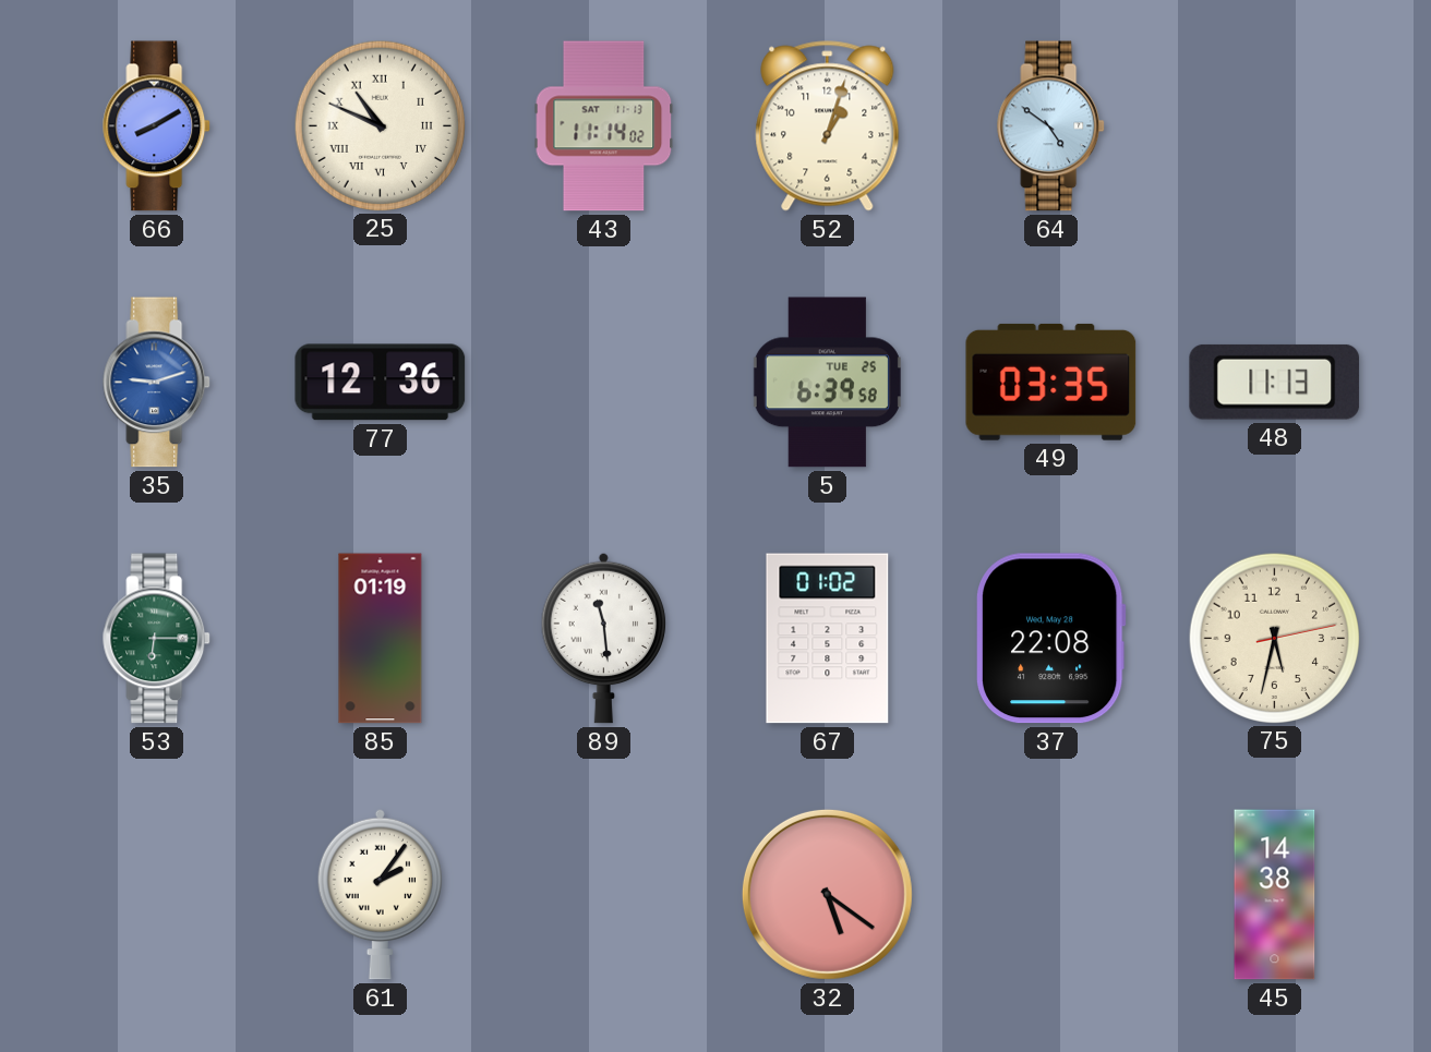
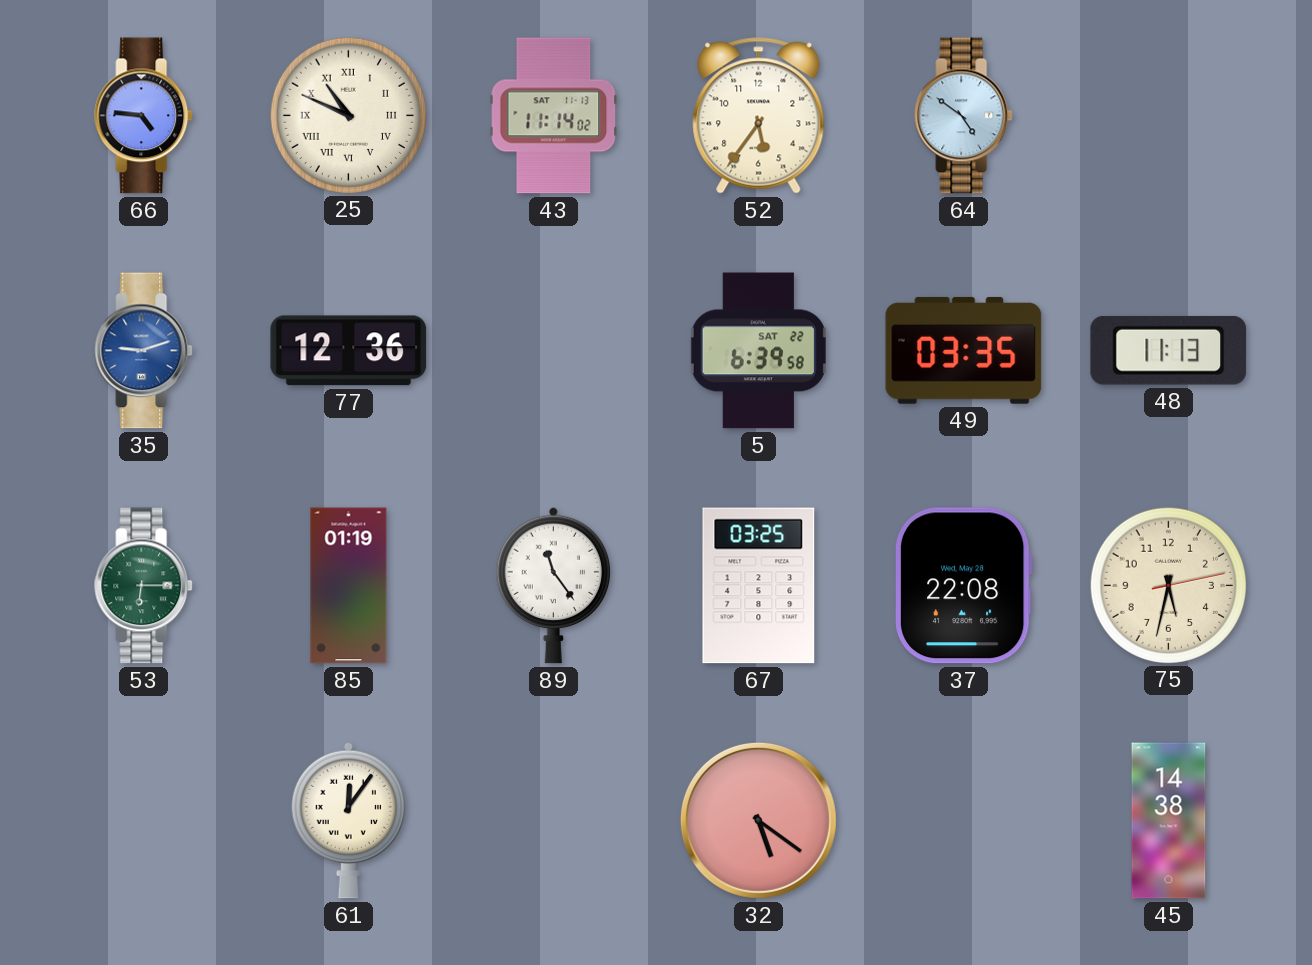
66: 8:10 -> 4:46
52: 1:03 -> 5:36
5 date: TUE 25 -> SAT 22
89: 11:29 -> 11:24
67: 01:02 -> 03:25
61: 2:06 -> 12:06
